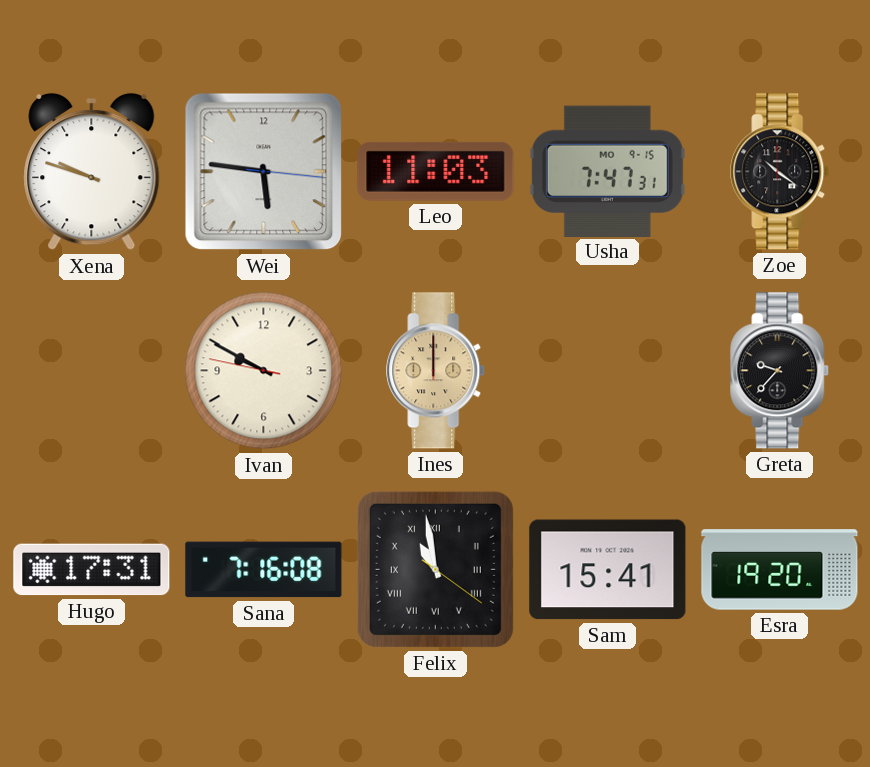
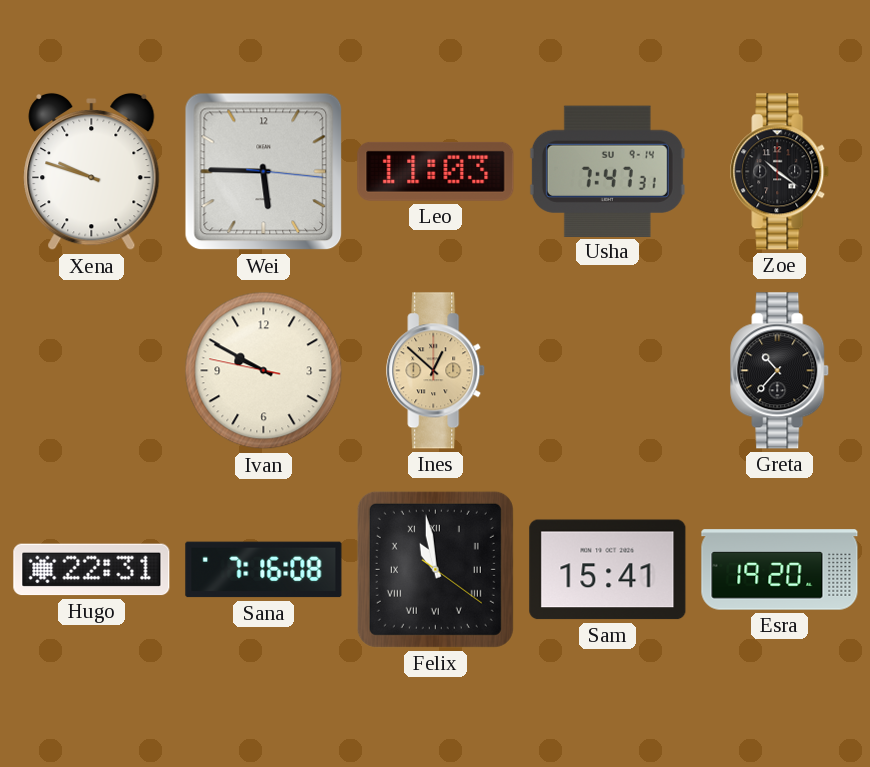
Wei: 5:46 -> 5:45
Usha date: MO 9-15 -> SU 9-14
Ines: 12:00 -> 12:52
Greta: 9:37 -> 10:37
Hugo: 17:31 -> 22:31
